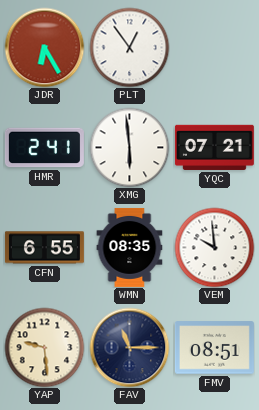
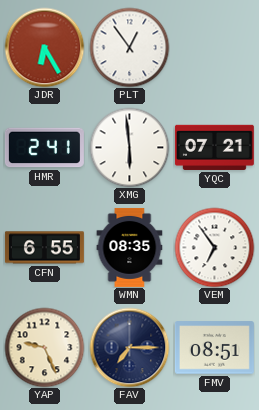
VEM: 9:59 -> 6:54
YAP: 9:29 -> 9:26
FAV: 11:15 -> 7:15
